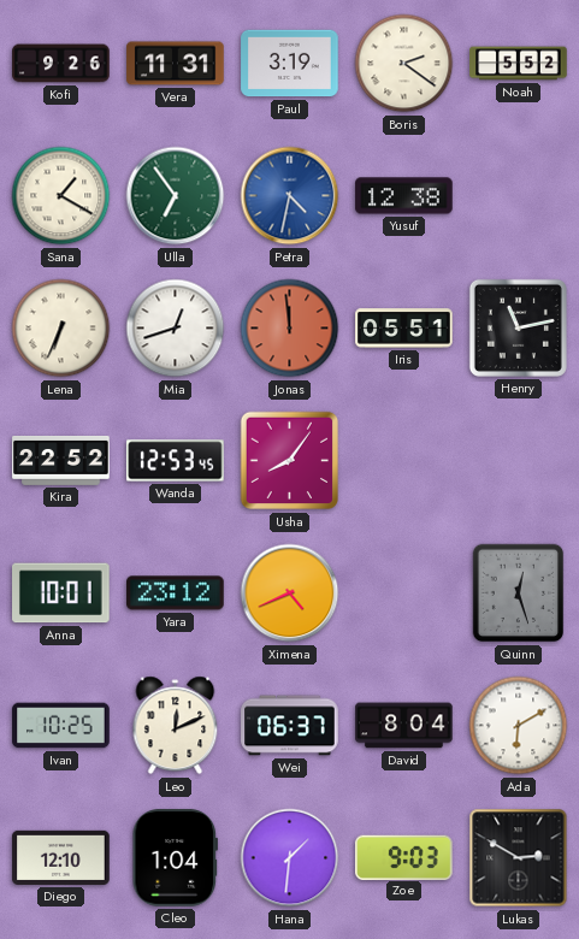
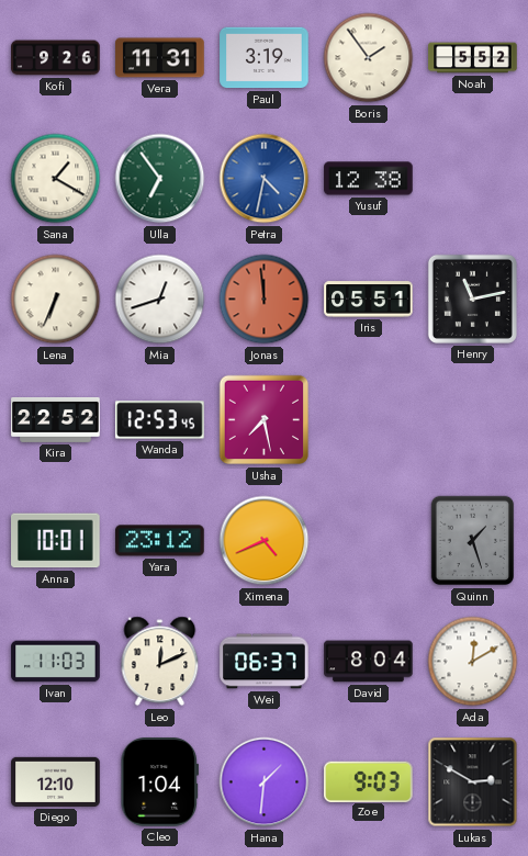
Boris: 2:21 -> 1:54
Usha: 8:06 -> 7:28
Quinn: 12:27 -> 1:27
Ivan: 10:25 -> 11:03
Ada: 6:10 -> 12:10
